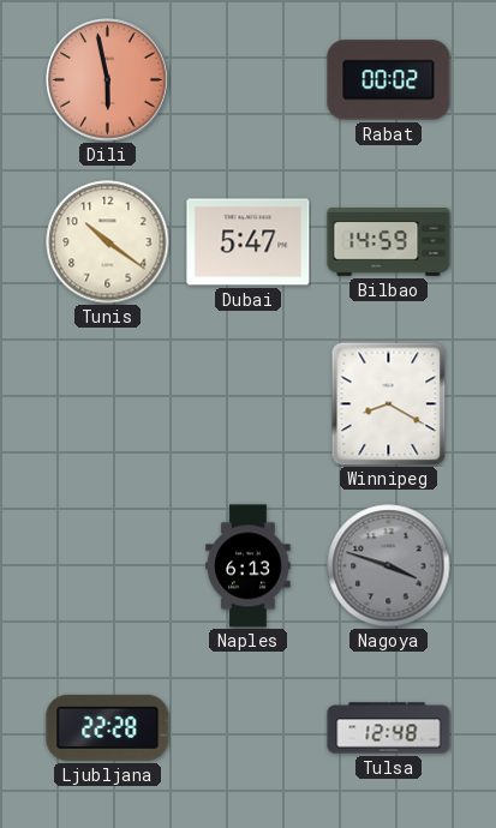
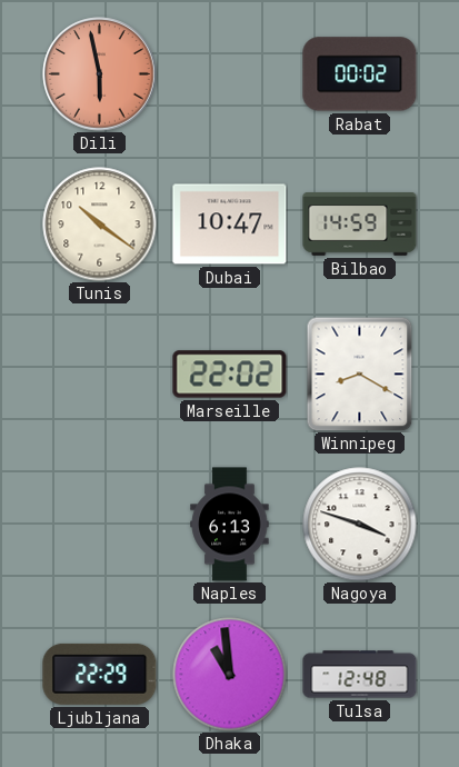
Dubai: 5:47 -> 10:47
Marseille: none -> 22:02
Nagoya dial: grey -> white
Ljubljana: 22:28 -> 22:29
Dhaka: none -> 10:59
